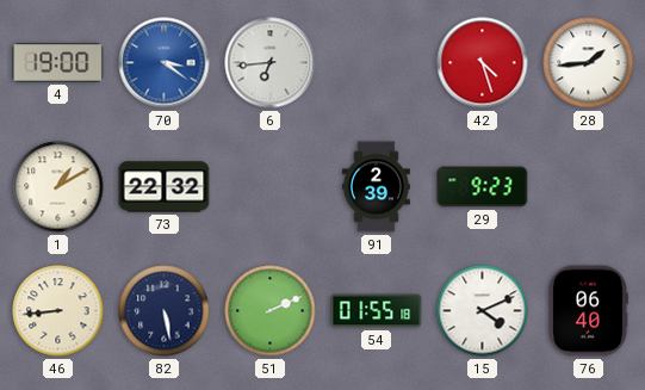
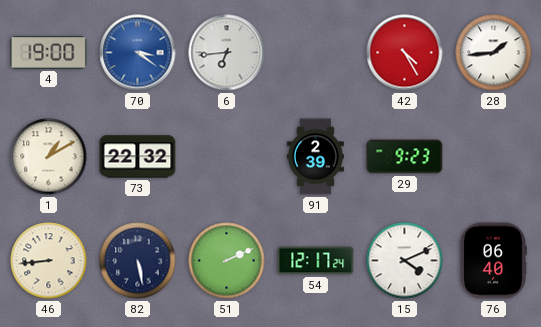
42: 4:27 -> 4:25
54: 01:55 -> 12:17
